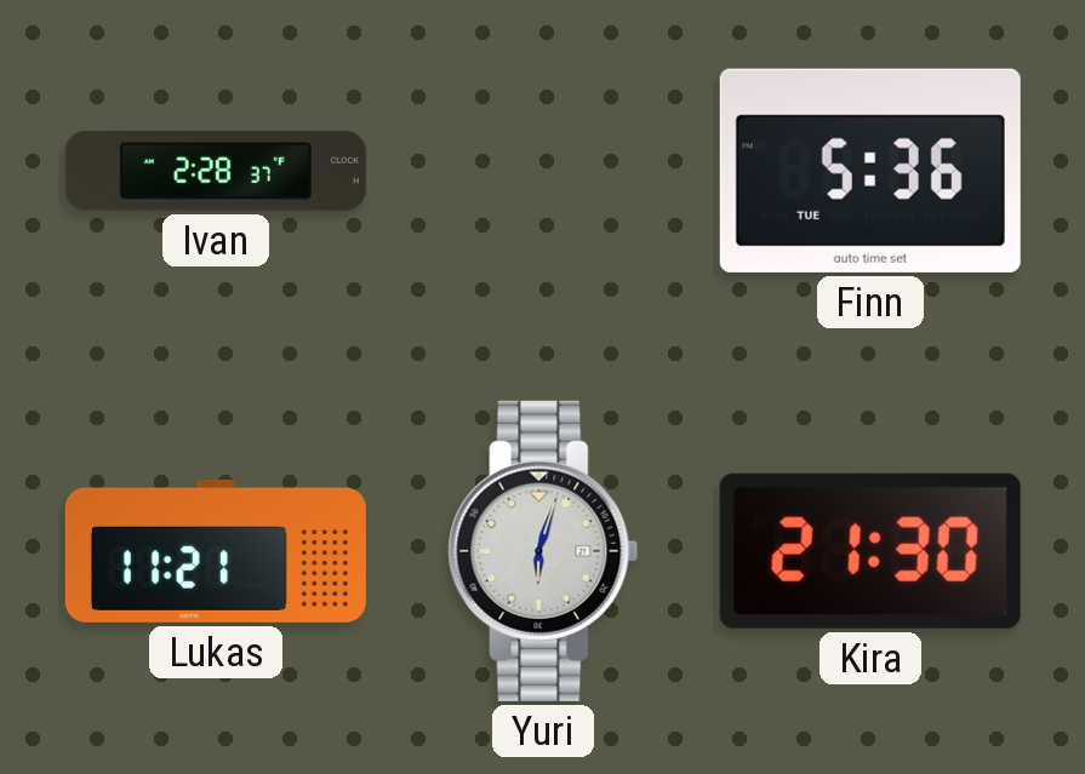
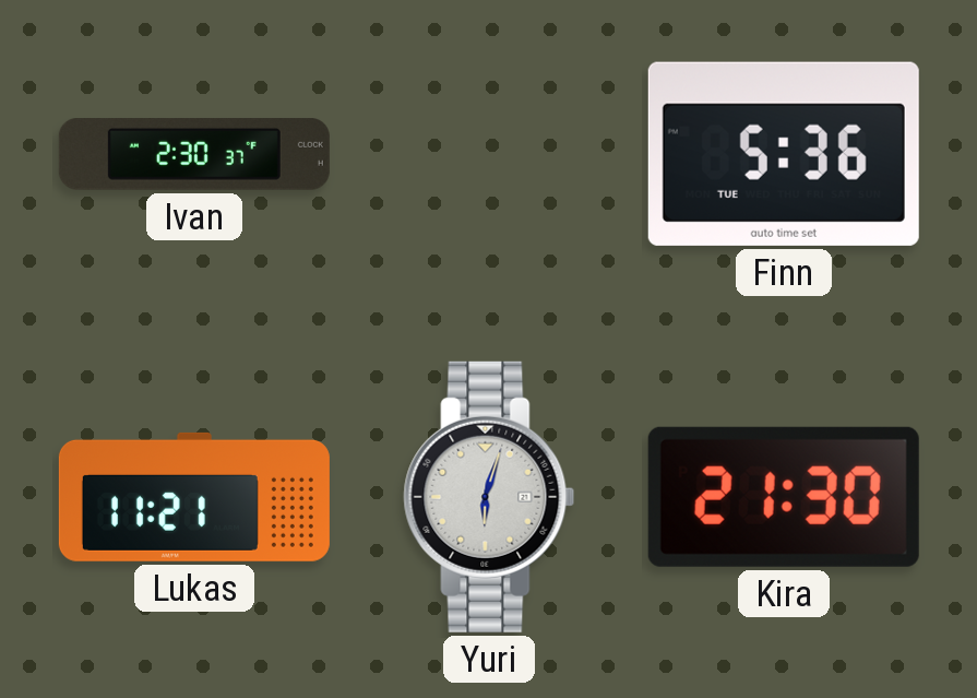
Ivan: 2:28 -> 2:30
